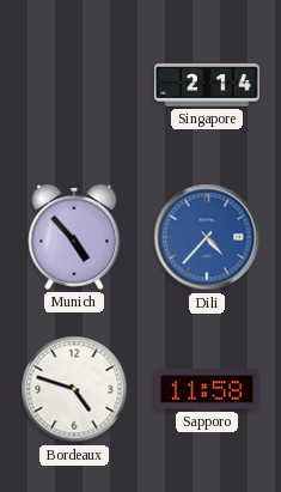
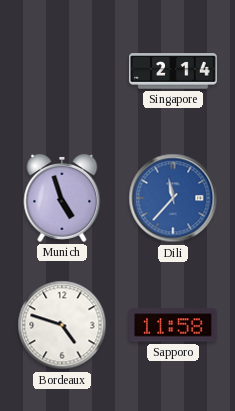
Munich: 4:53 -> 4:57
Dili: 4:37 -> 11:37
